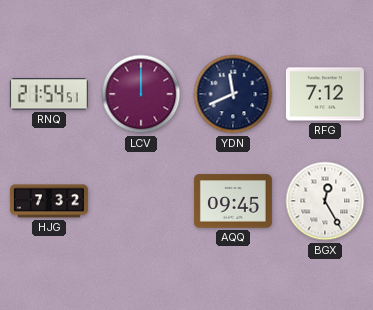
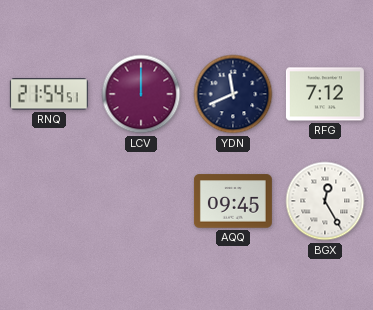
HJG: 7:32 -> none
